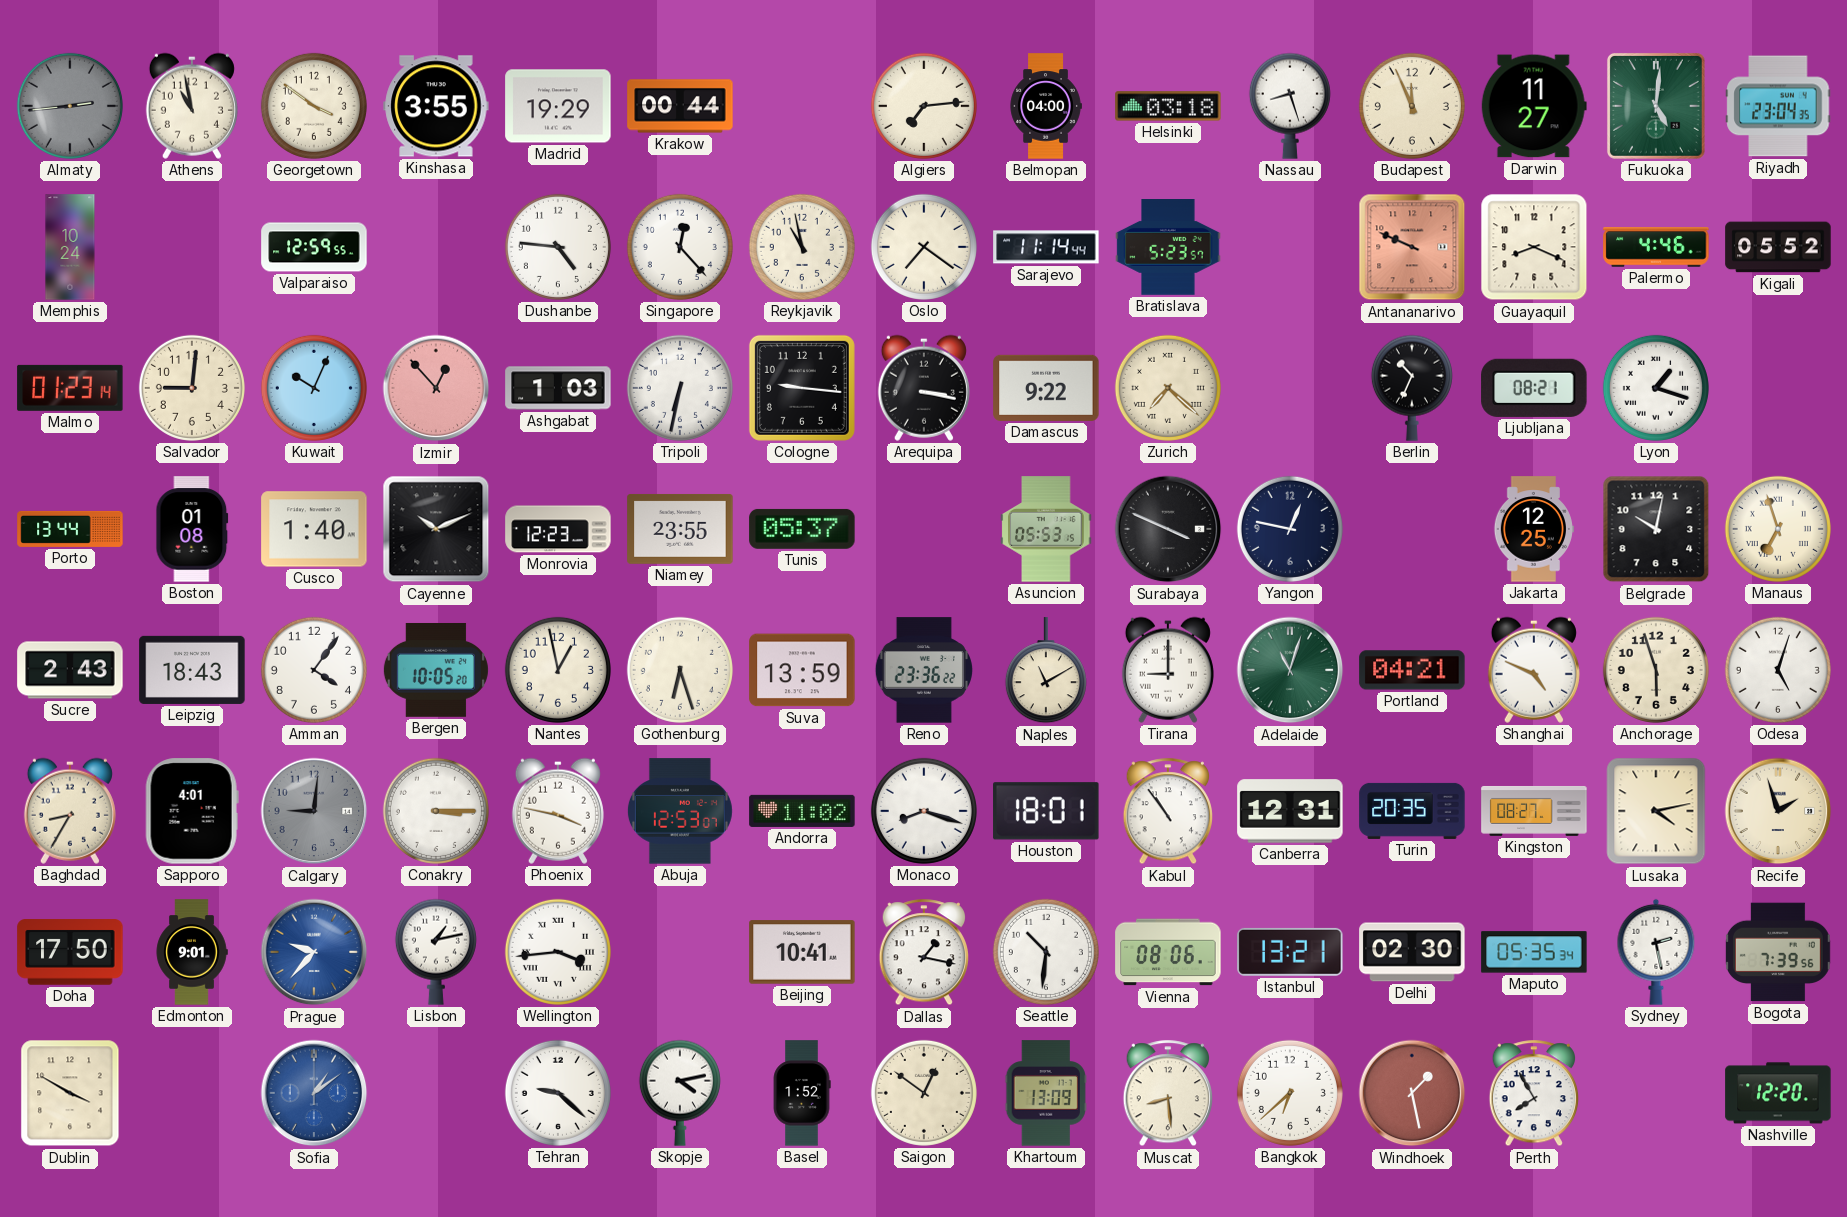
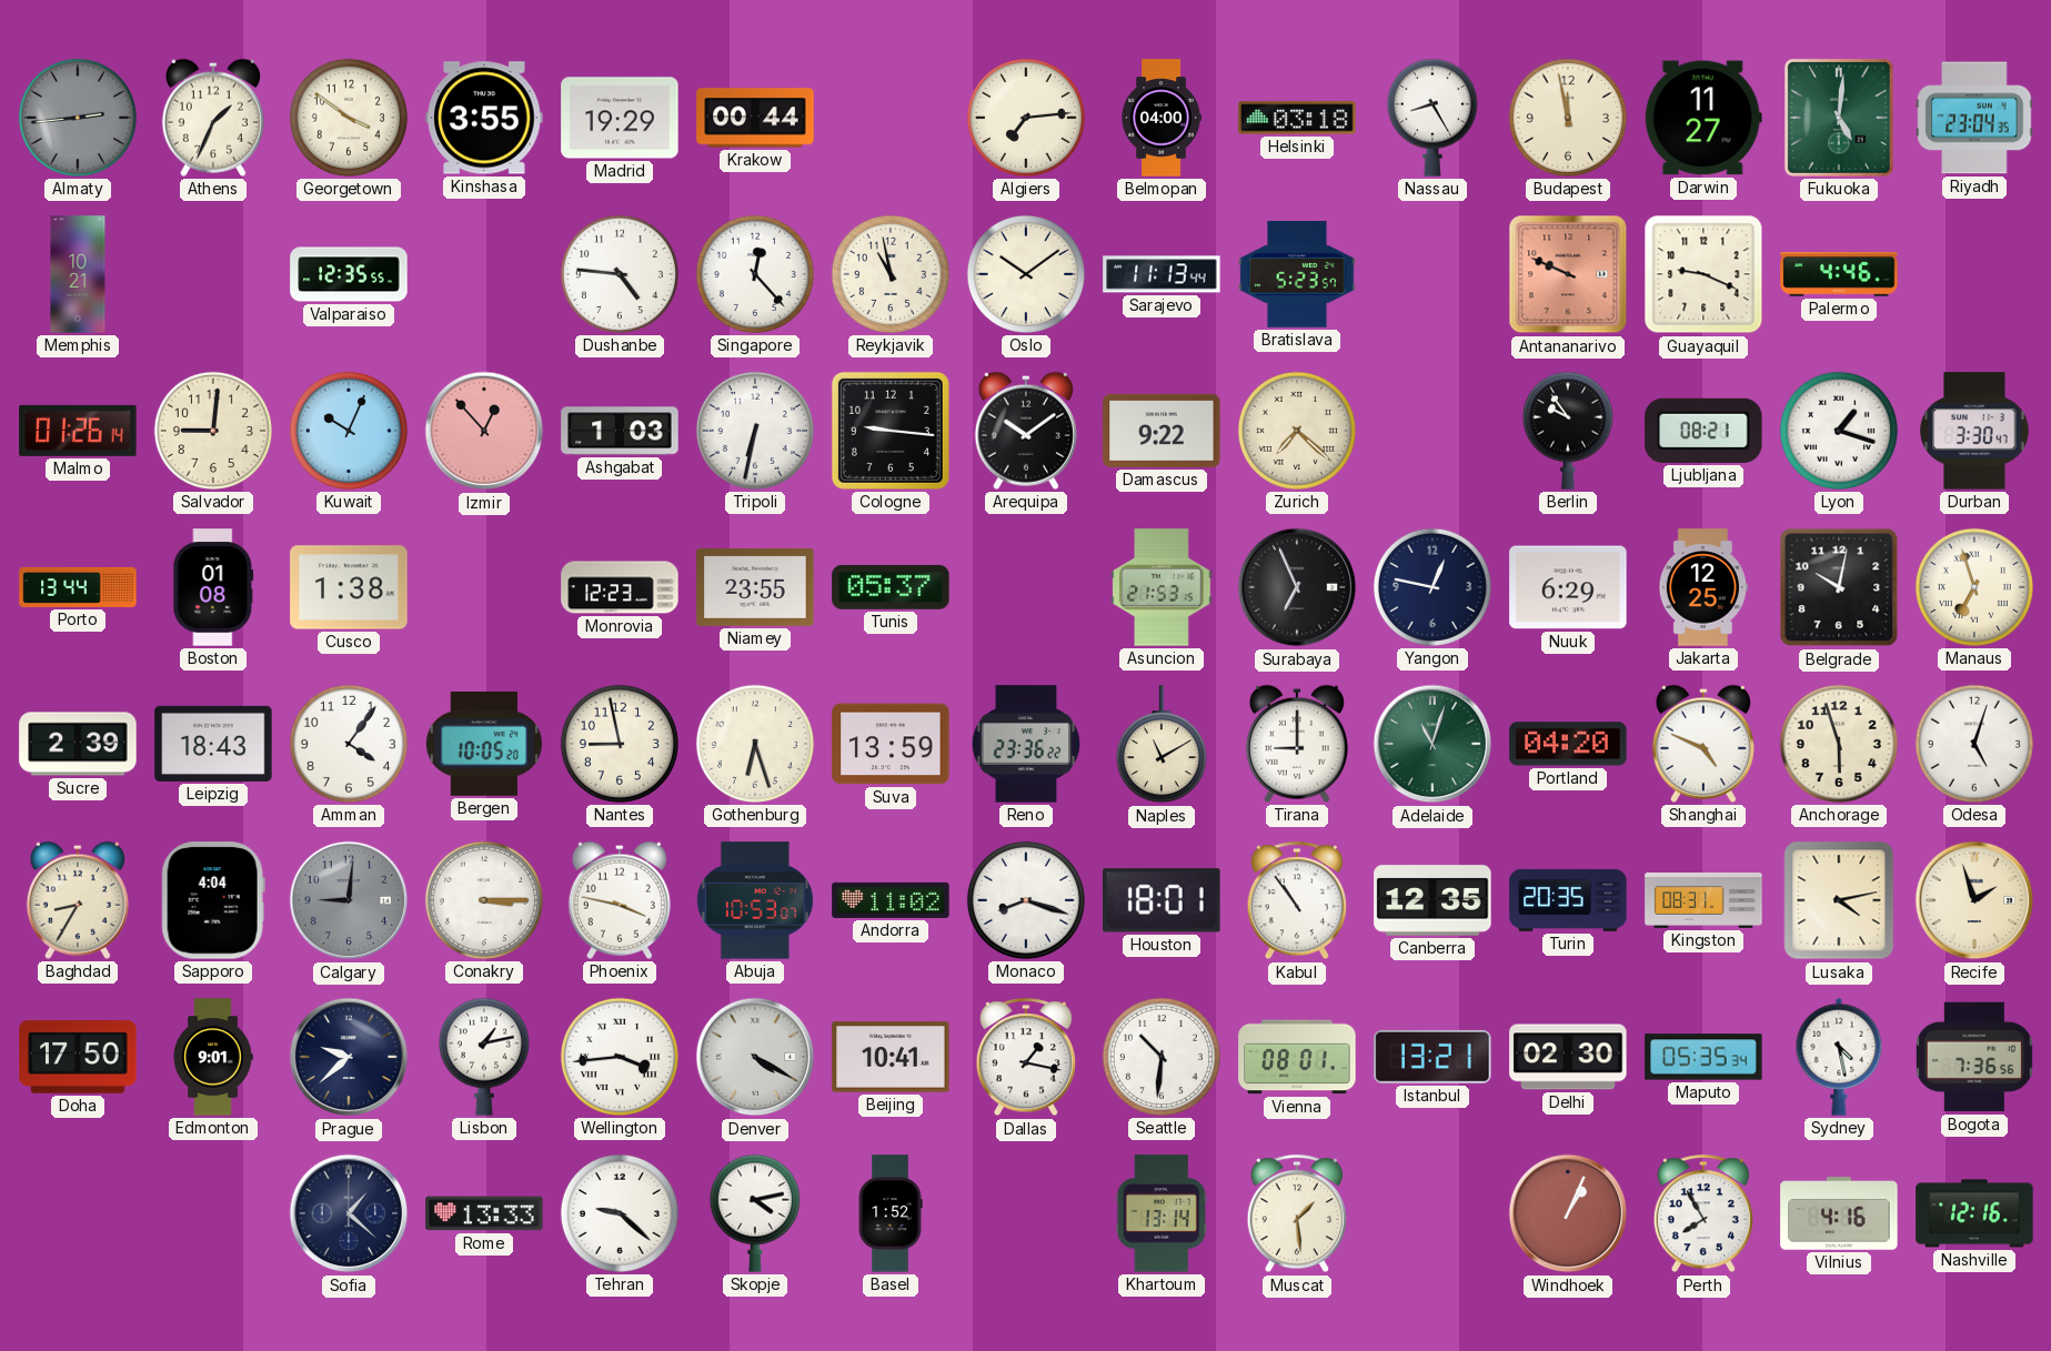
Athens: 10:58 -> 1:34
Nassau: 8:27 -> 8:25
Budapest: 11:56 -> 11:58
Memphis: 10:24 -> 10:21
Valparaiso: 12:59 -> 12:35
Oslo: 7:21 -> 10:09
Sarajevo: 11:14 -> 11:13
Guayaquil: 8:19 -> 9:19
Kigali: 05:52 -> none
Malmo: 01:23 -> 01:26
Arequipa: 3:17 -> 10:09
Berlin: 10:34 -> 9:54
Durban: none -> 3:30
Cusco: 1:40 -> 1:38
Cayenne: 10:11 -> none
Asuncion: 05:53 -> 21:53
Surabaya: 3:49 -> 6:56
Nuuk: none -> 6:29
Sucre: 2:43 -> 2:39
Nantes: 12:58 -> 8:58
Portland: 04:21 -> 04:20
Sapporo: 4:01 -> 4:04
Abuja: 12:53 -> 10:53
Canberra: 12:31 -> 12:35
Kingston: 08:27 -> 08:31
Prague: 9:37 -> 9:38
Prague dial: blue -> navy
Denver: none -> 4:20
Vienna: 08:06 -> 08:01
Sydney: 2:28 -> 4:28
Bogota: 7:39 -> 7:36
Dublin: 3:50 -> none
Sofia: 1:09 -> 1:22
Sofia dial: blue -> navy
Rome: none -> 13:33
Saigon: 12:51 -> none
Khartoum: 13:09 -> 13:14
Muscat: 8:29 -> 1:29
Bangkok: 6:38 -> none
Windhoek: 1:28 -> 1:04
Vilnius: none -> 4:16
Nashville: 12:20 -> 12:16
